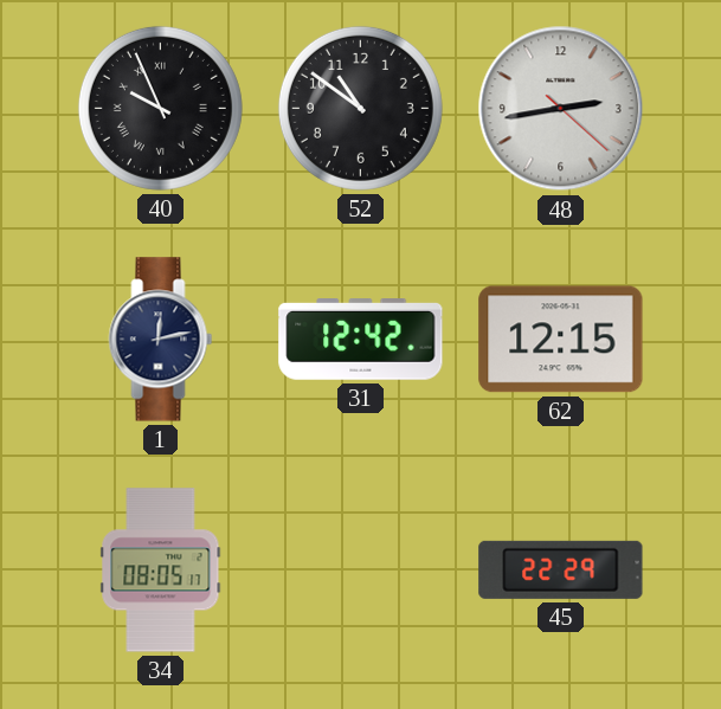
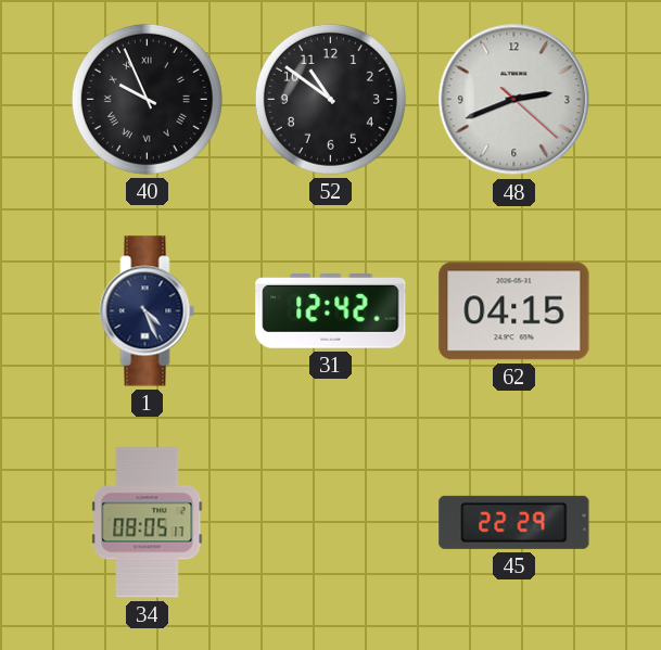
48: 2:43 -> 2:41
1: 12:13 -> 4:26
62: 12:15 -> 04:15
